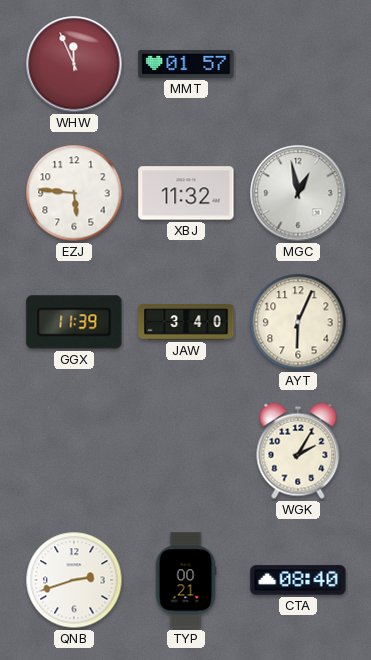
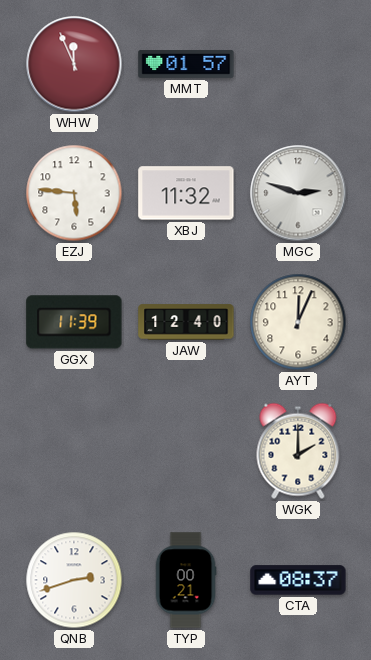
MGC: 12:58 -> 2:48
JAW: 3:40 -> 12:40
AYT: 6:04 -> 12:04
WGK: 2:05 -> 2:00
CTA: 08:40 -> 08:37
